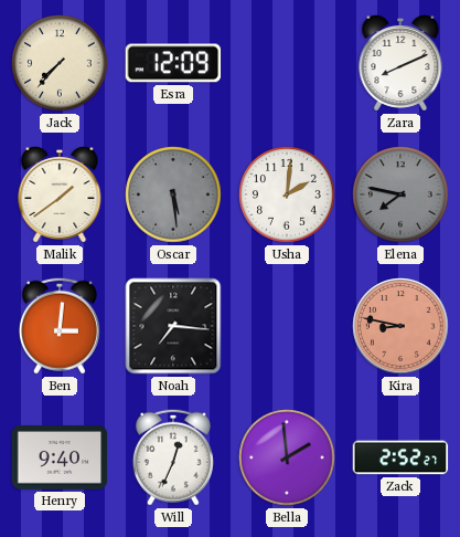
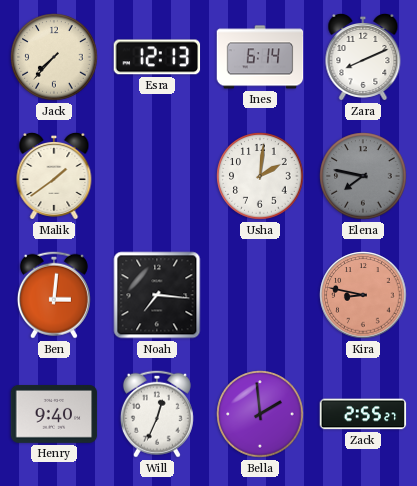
Esra: 12:09 -> 12:13
Ines: none -> 6:14
Oscar: 5:29 -> none
Zack: 2:52 -> 2:55
